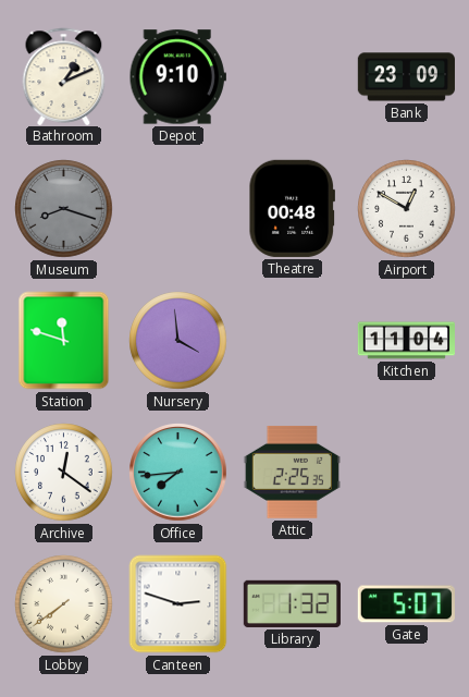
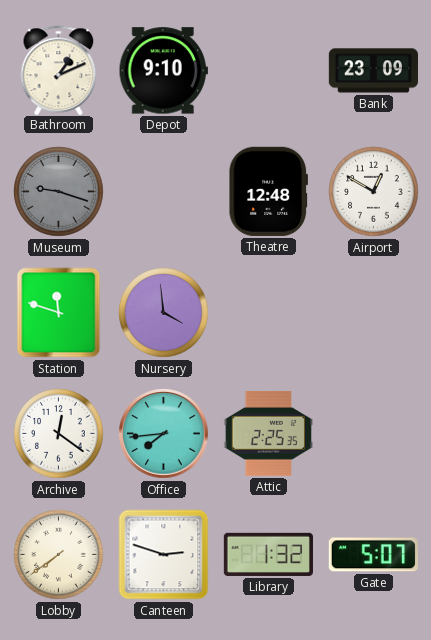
Museum: 8:18 -> 9:18
Theatre: 00:48 -> 12:48
Kitchen: 11:04 -> none
